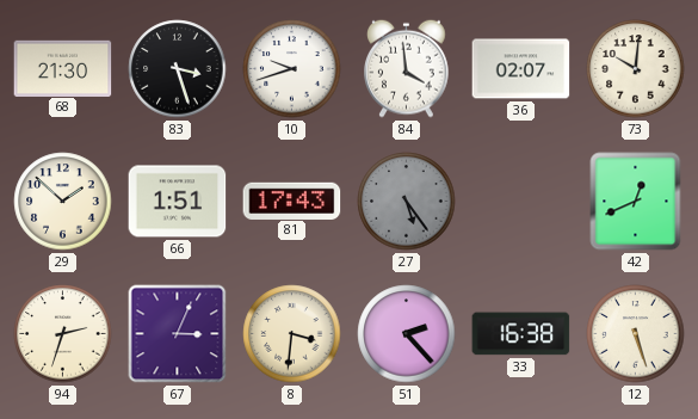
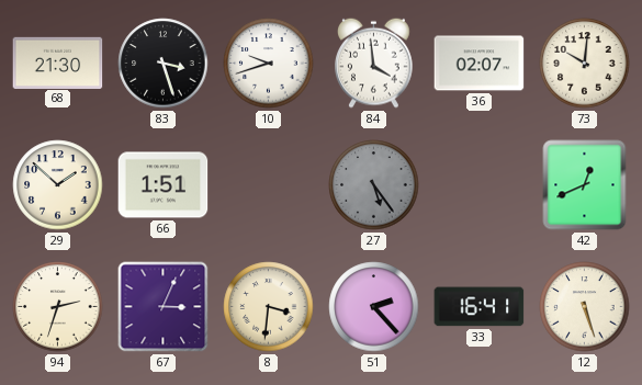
81: 17:43 -> none
33: 16:38 -> 16:41
